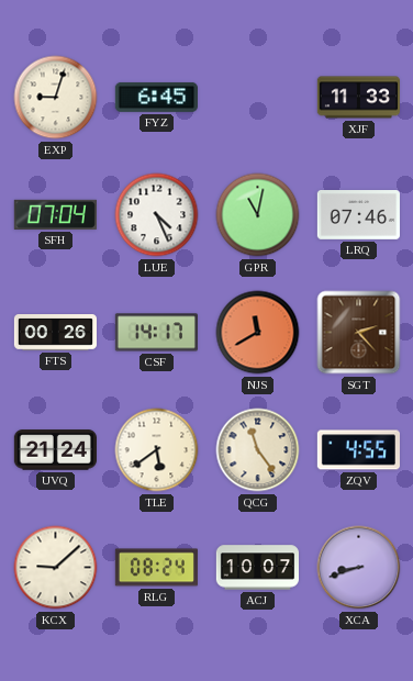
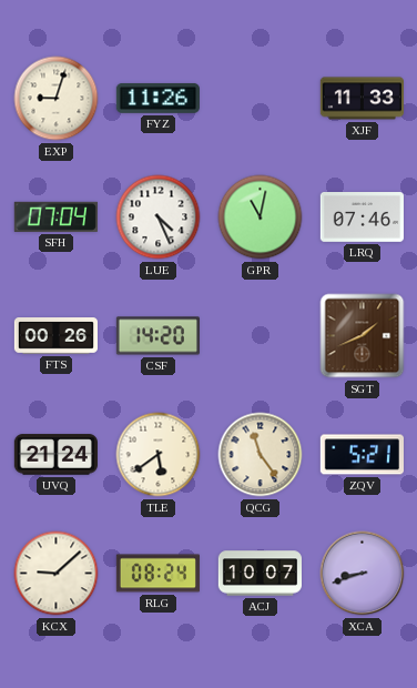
FYZ: 6:45 -> 11:26
CSF: 14:17 -> 14:20
NJS: 11:40 -> none
SGT: 2:23 -> 1:41
ZQV: 4:55 -> 5:21
